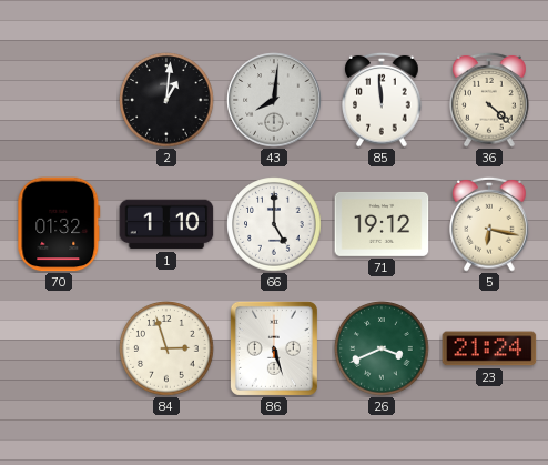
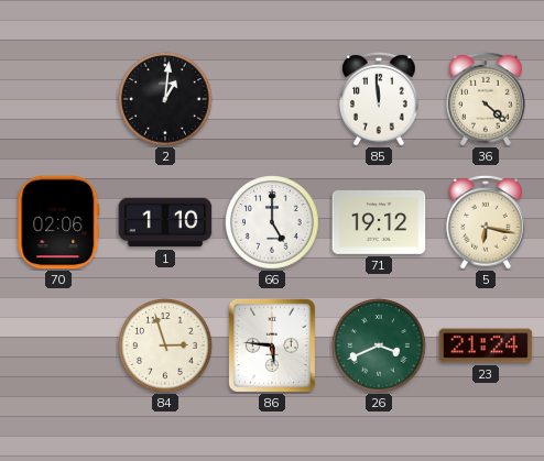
43: 8:01 -> none
70: 01:32 -> 02:06
86: 5:27 -> 5:46
